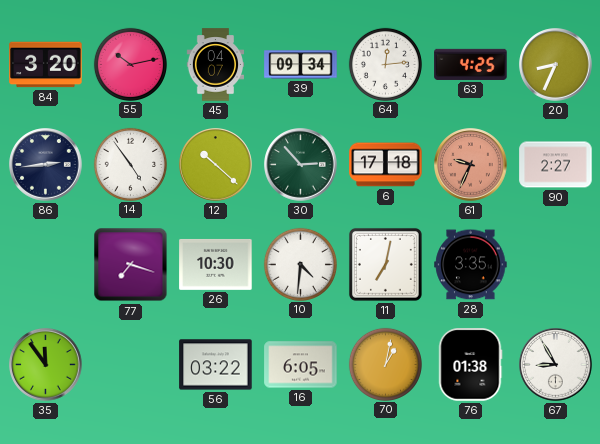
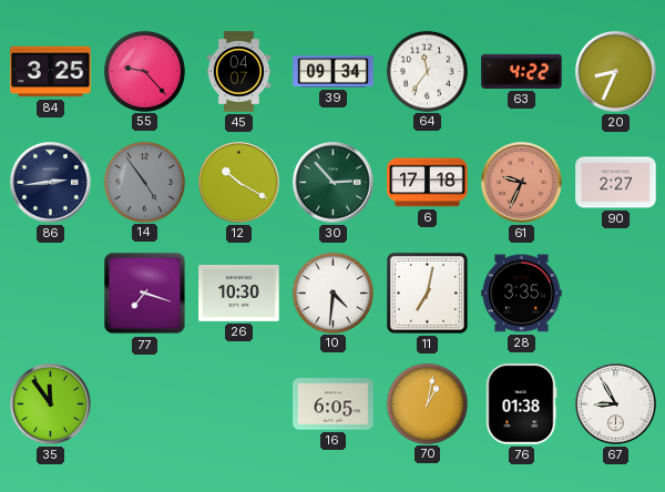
84: 3:20 -> 3:25
55: 10:13 -> 9:23
64: 12:14 -> 11:36
63: 4:25 -> 4:22
14 dial: white -> grey
12: 10:22 -> 10:20
56: 03:22 -> none
